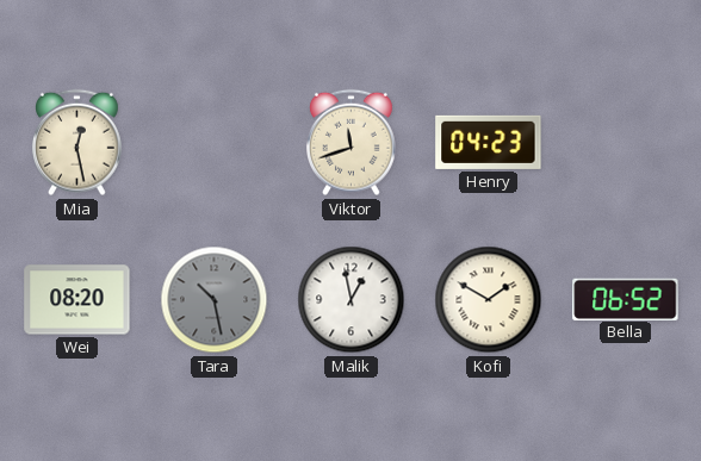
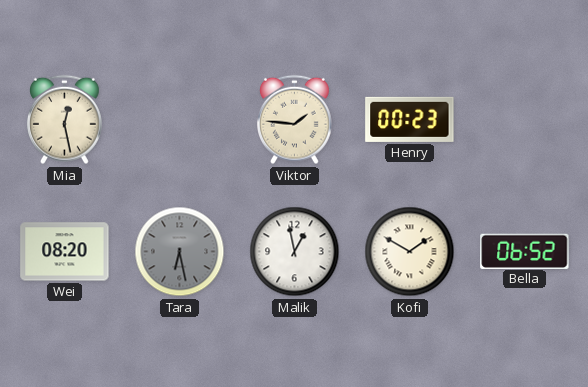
Viktor: 11:42 -> 1:46
Henry: 04:23 -> 00:23
Tara: 10:28 -> 6:28
